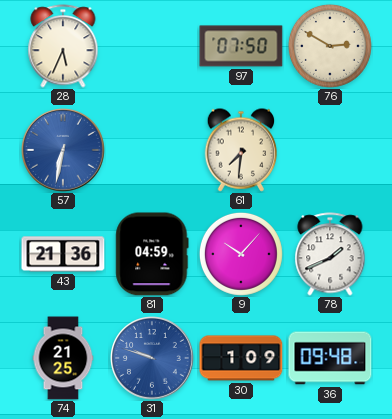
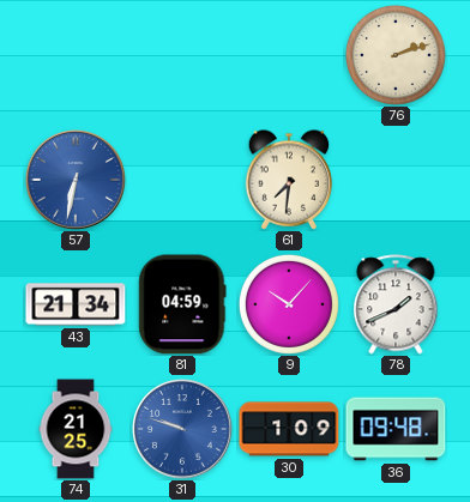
28: 5:34 -> none
97: 07:50 -> none
76: 2:50 -> 2:12
43: 21:36 -> 21:34
